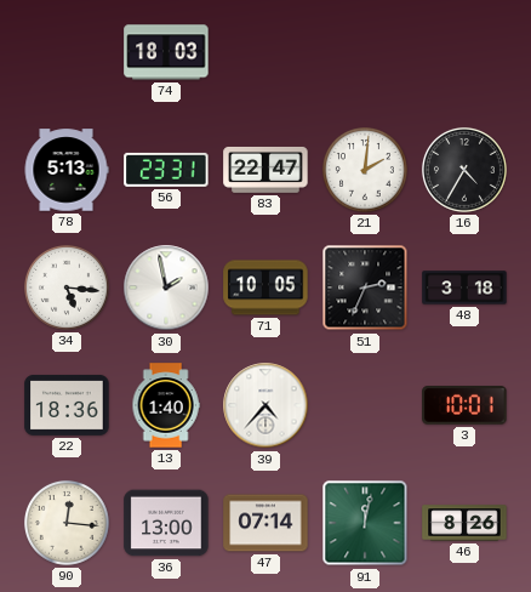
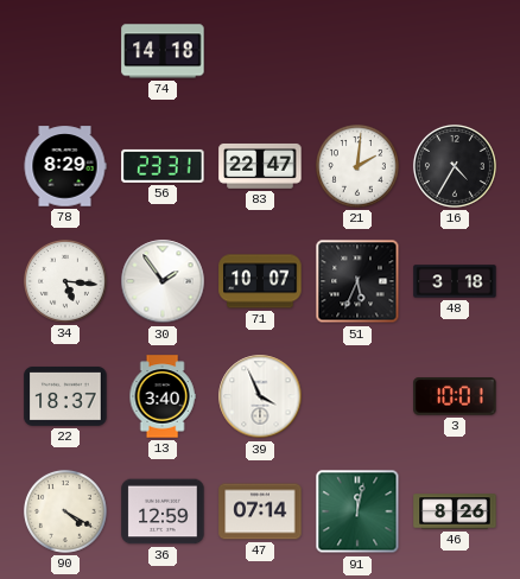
74: 18:03 -> 14:18
78: 5:13 -> 8:29
30: 1:58 -> 1:54
71: 10:05 -> 10:07
51: 2:34 -> 5:34
22: 18:36 -> 18:37
13: 1:40 -> 3:40
39: 4:37 -> 3:56
90: 12:16 -> 4:20
36: 13:00 -> 12:59
